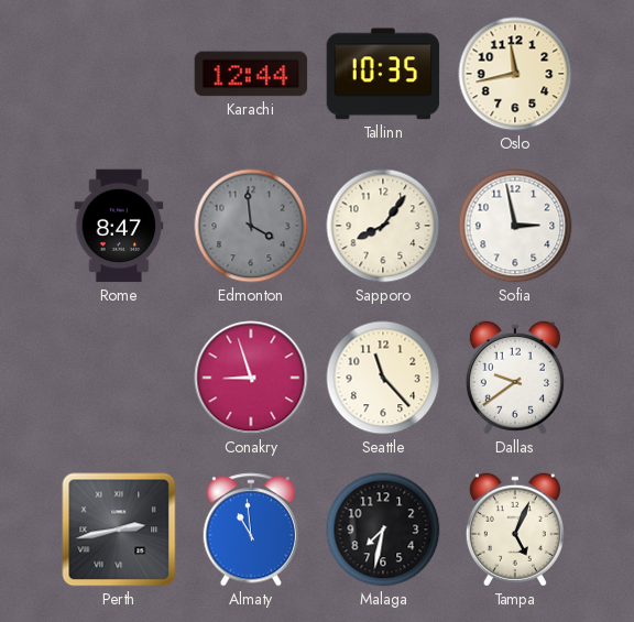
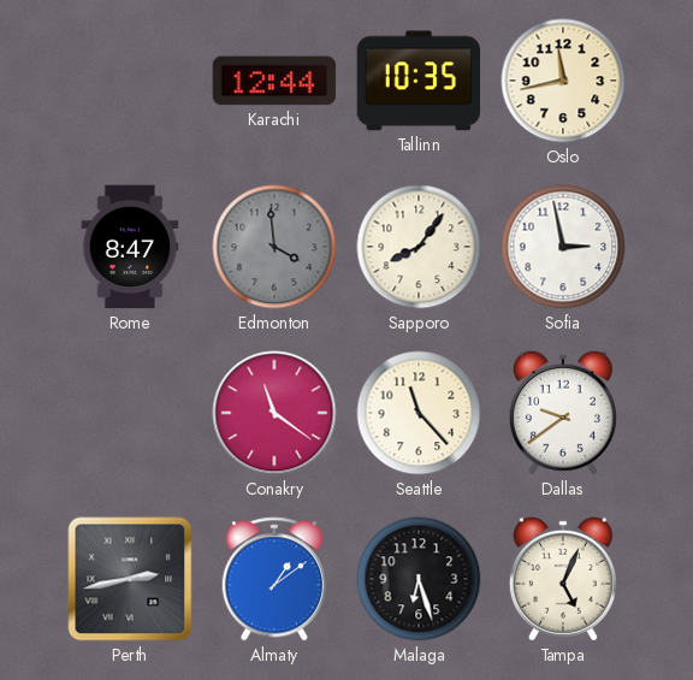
Conakry: 8:57 -> 11:21
Almaty: 10:59 -> 1:09
Malaga: 7:32 -> 6:27
